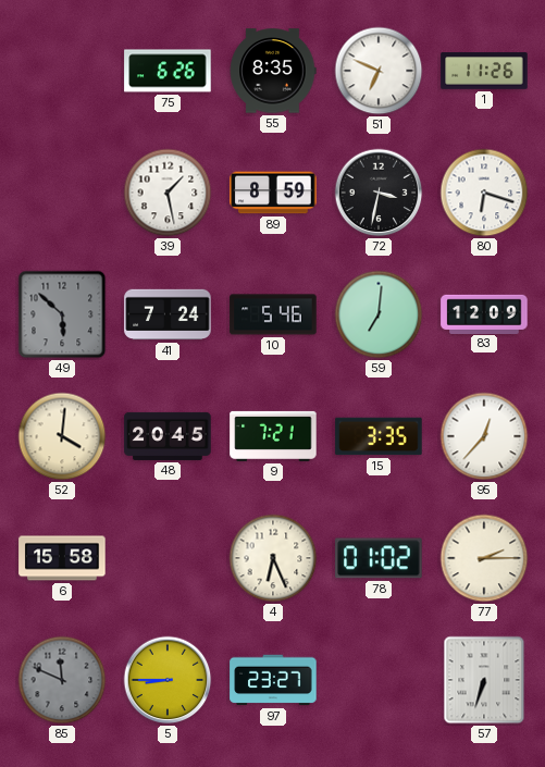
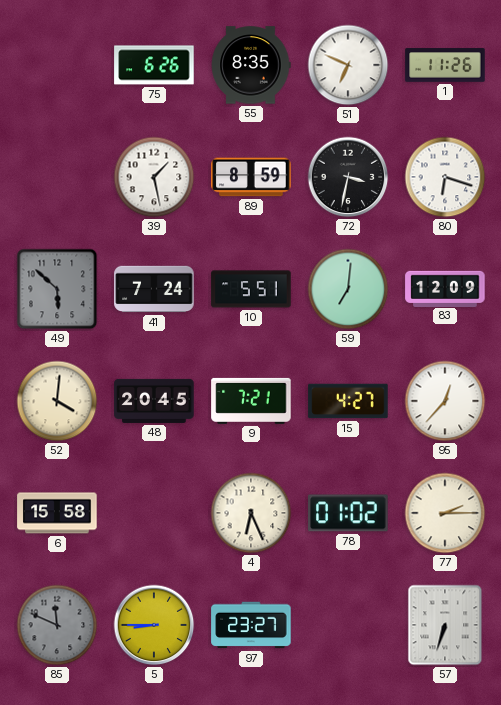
10: 5:46 -> 5:51
15: 3:35 -> 4:27
